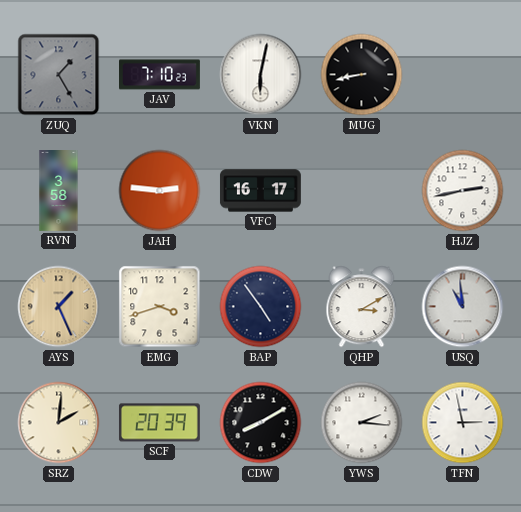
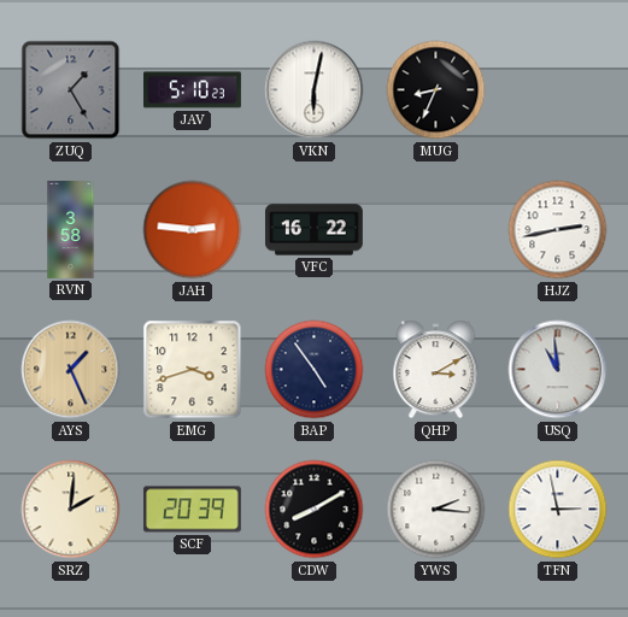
JAV: 7:10 -> 5:10
MUG: 8:43 -> 8:34
VFC: 16:17 -> 16:22
